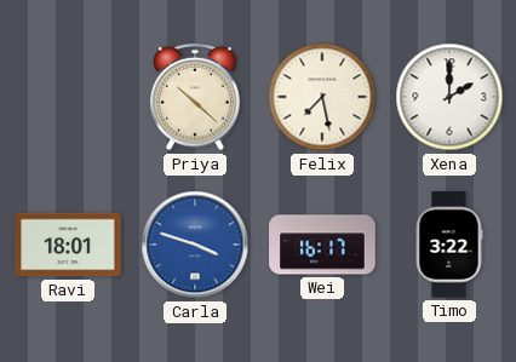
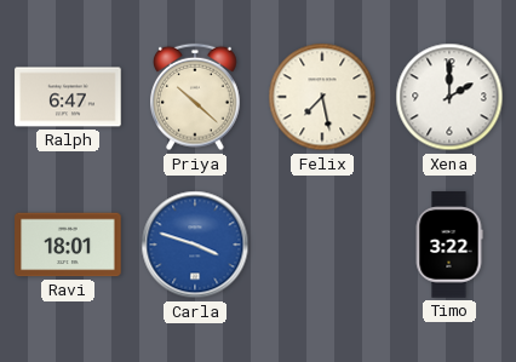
Ralph: none -> 6:47
Wei: 16:17 -> none
